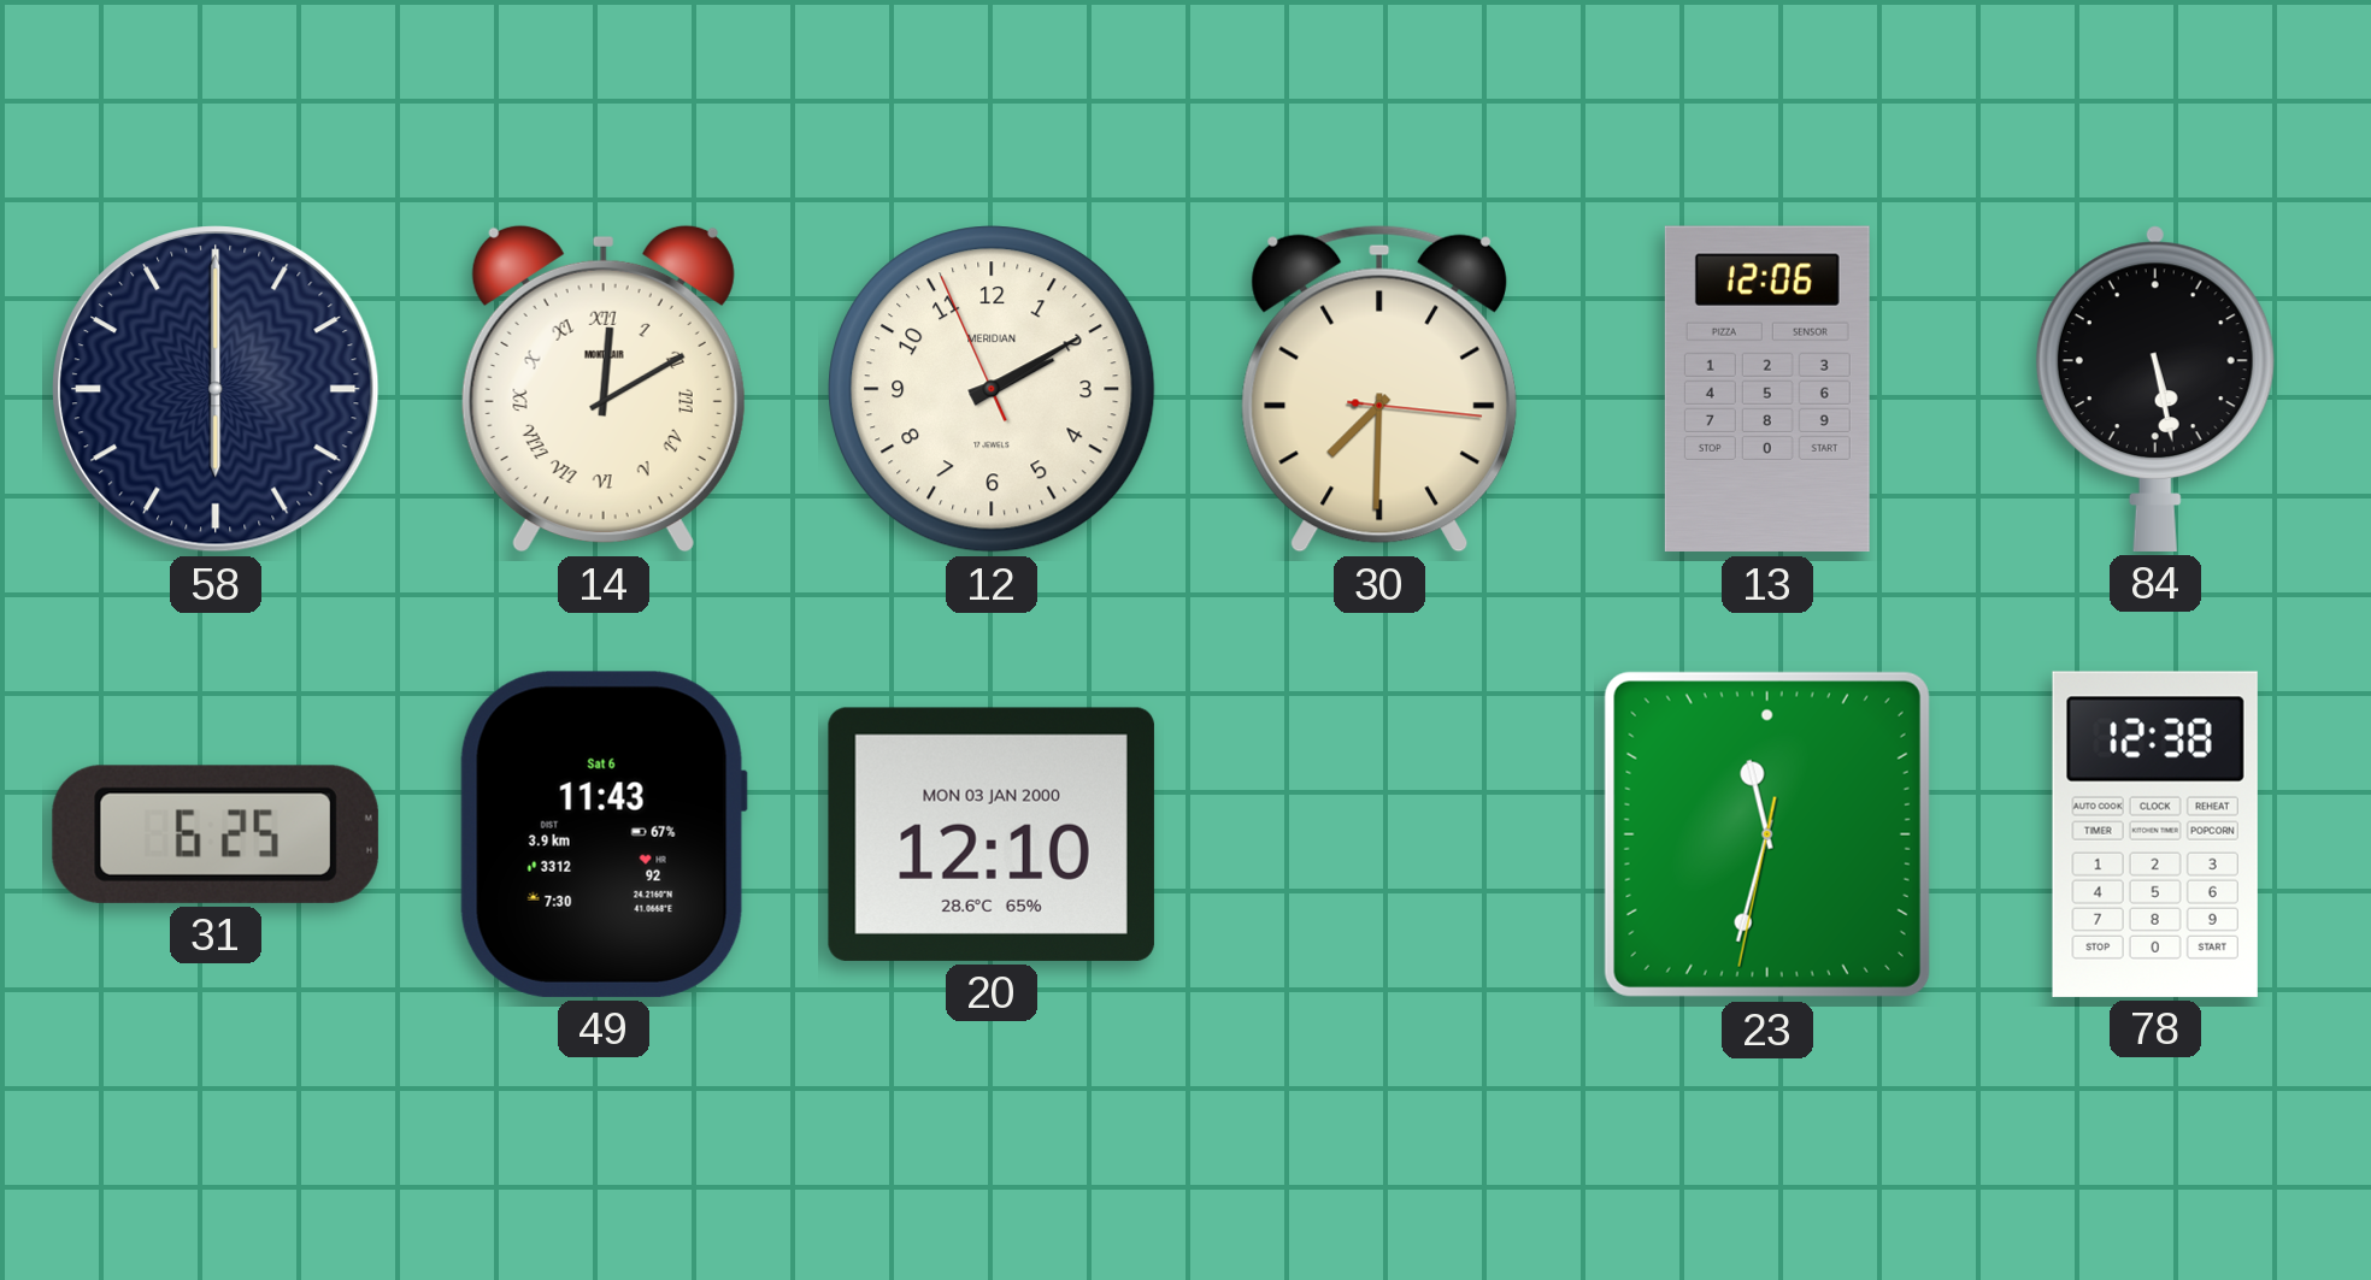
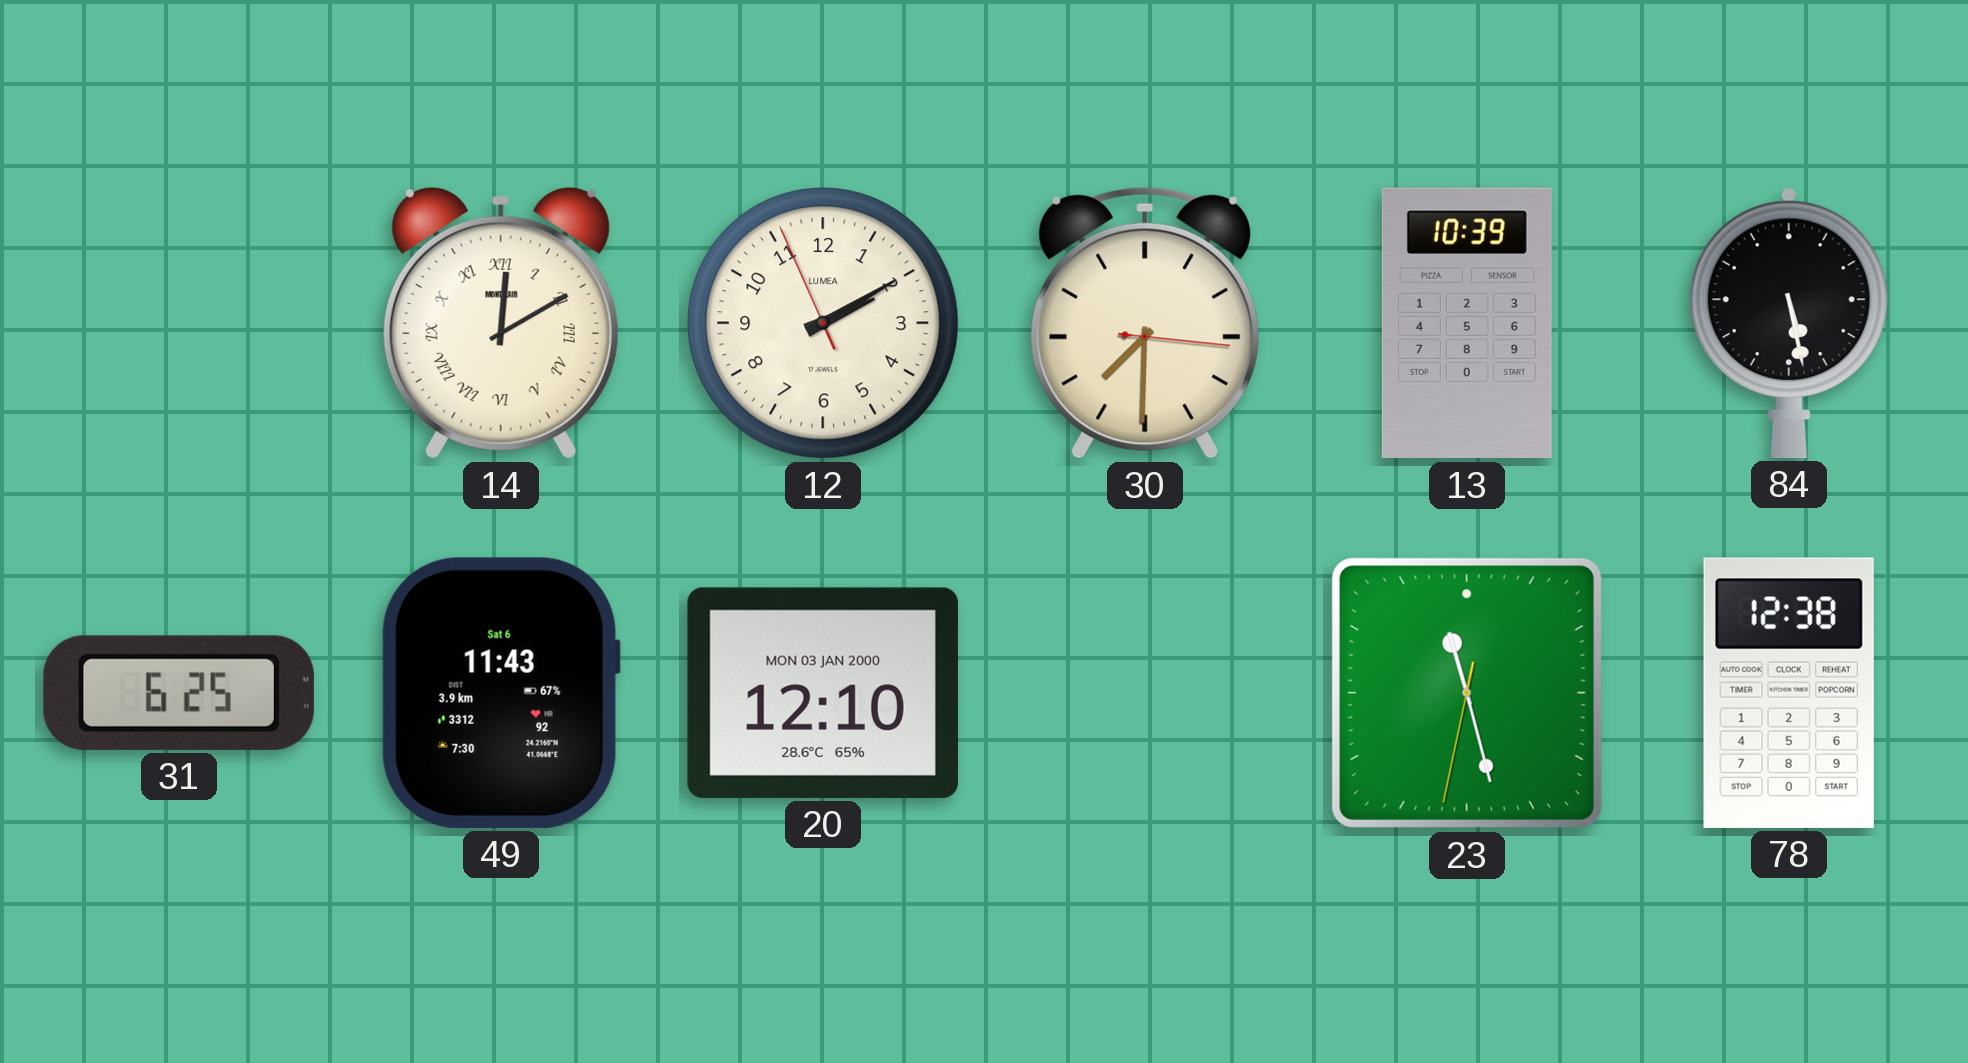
58: 6:00 -> none
12 brand: MERIDIAN -> LUMEA
13: 12:06 -> 10:39
23: 11:32 -> 11:27
